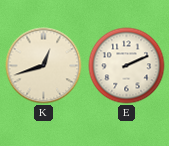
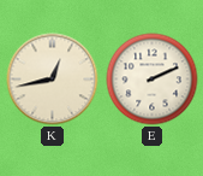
K: 12:42 -> 12:43
